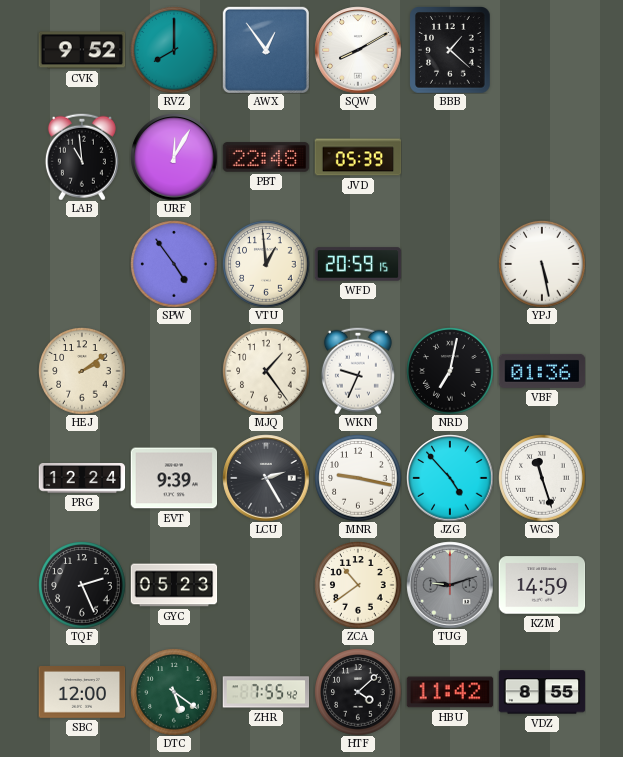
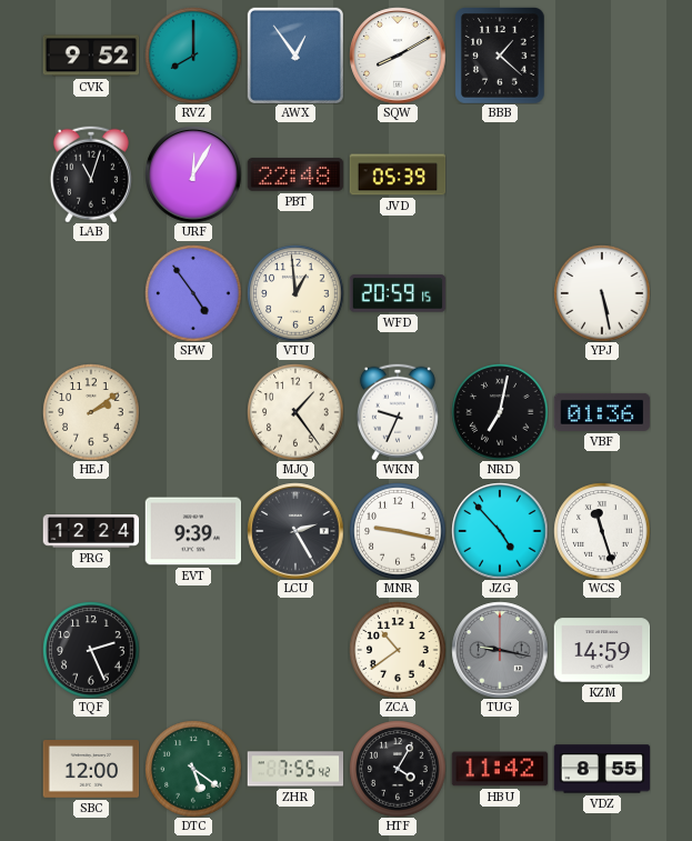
LAB: 10:59 -> 11:03
GYC: 05:23 -> none
TUG: 9:12 -> 9:17
HTF: 4:08 -> 4:05
